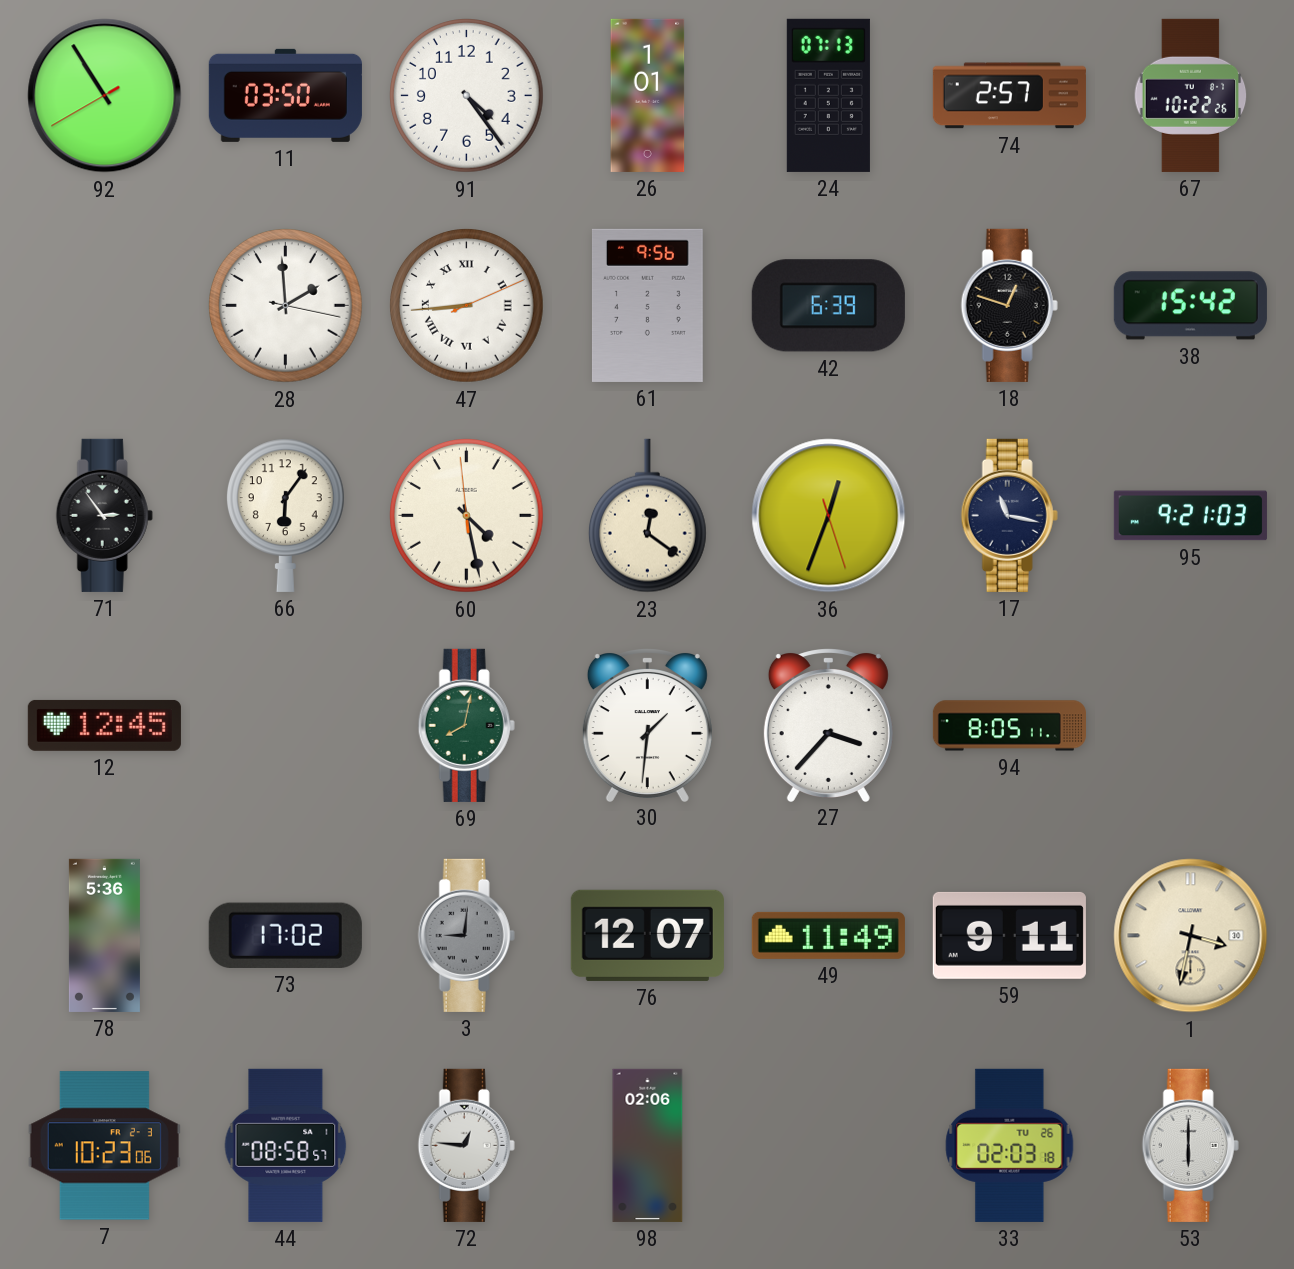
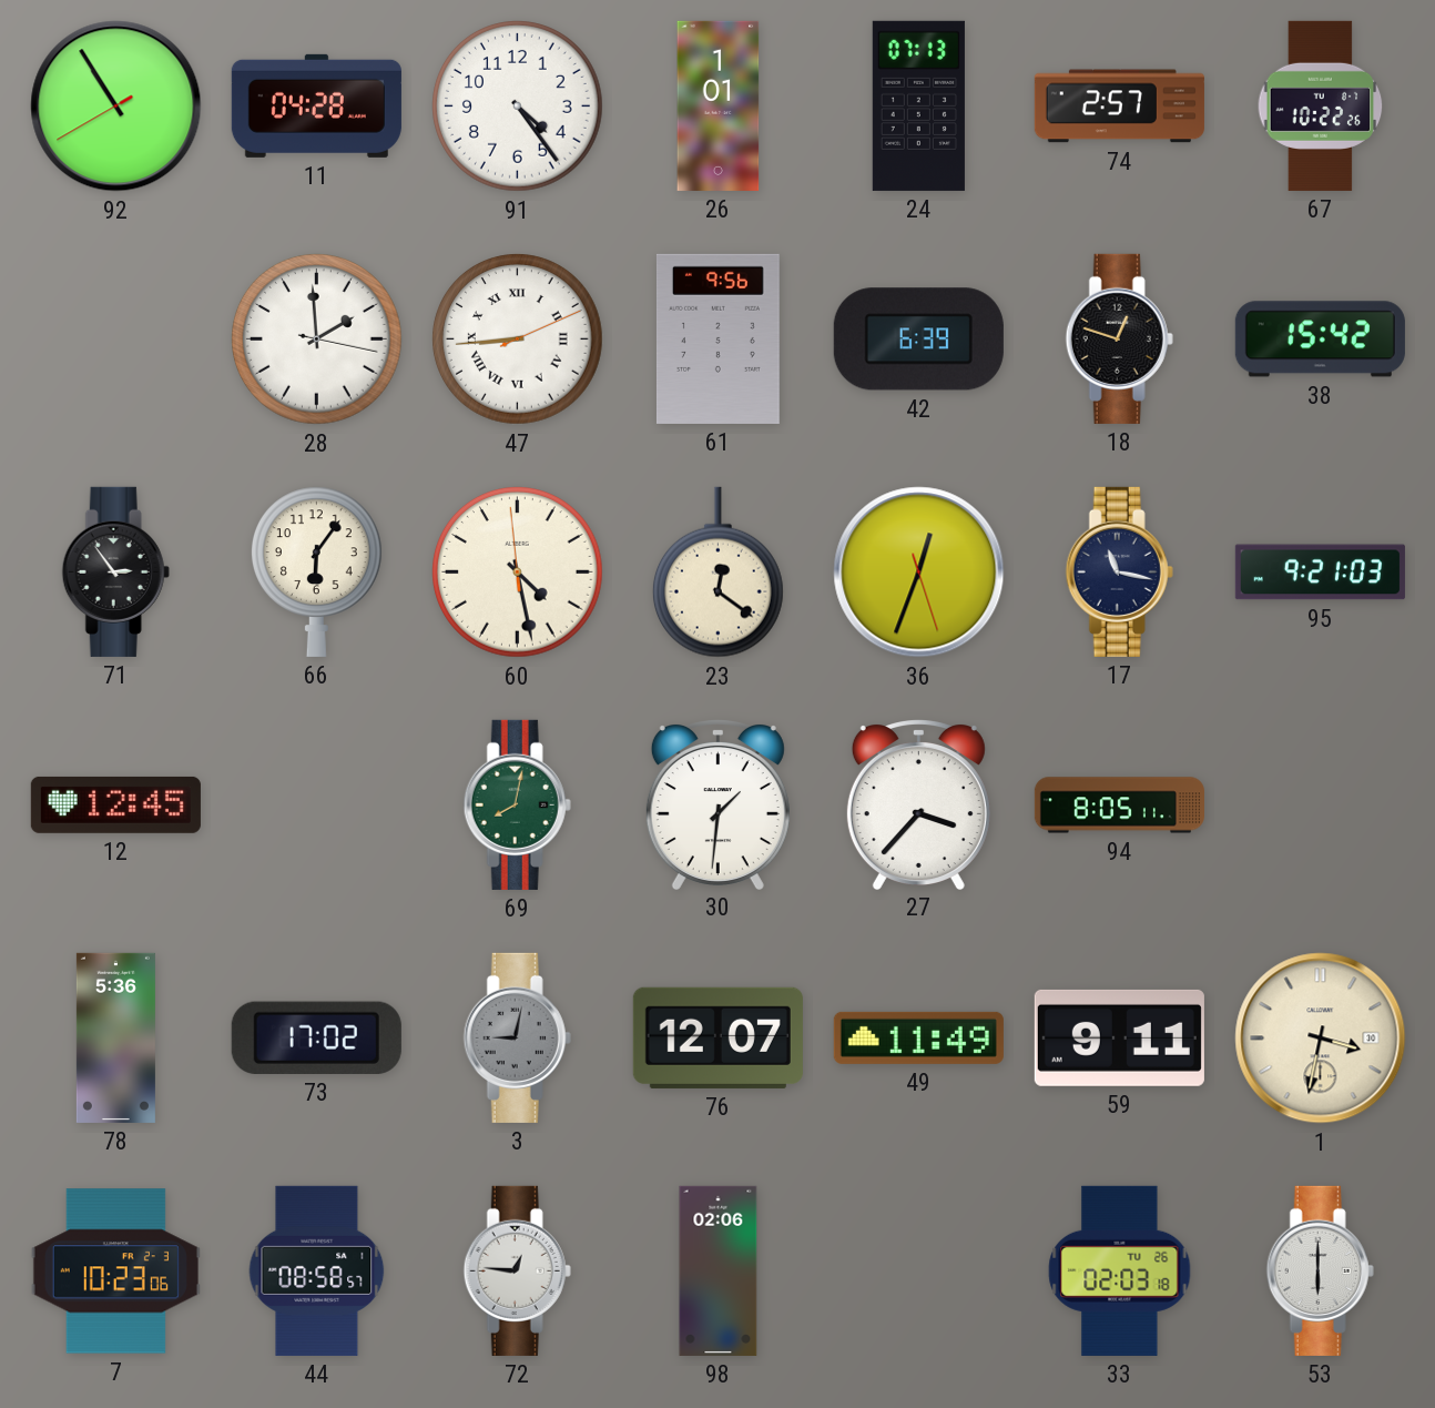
11: 03:50 -> 04:28
3: 9:01 -> 9:02
